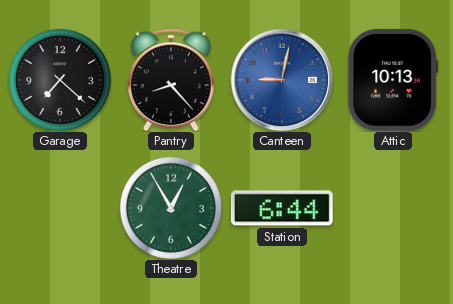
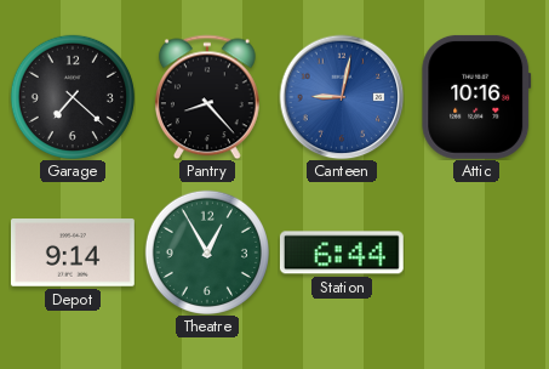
Attic: 10:13 -> 10:16
Depot: none -> 9:14
